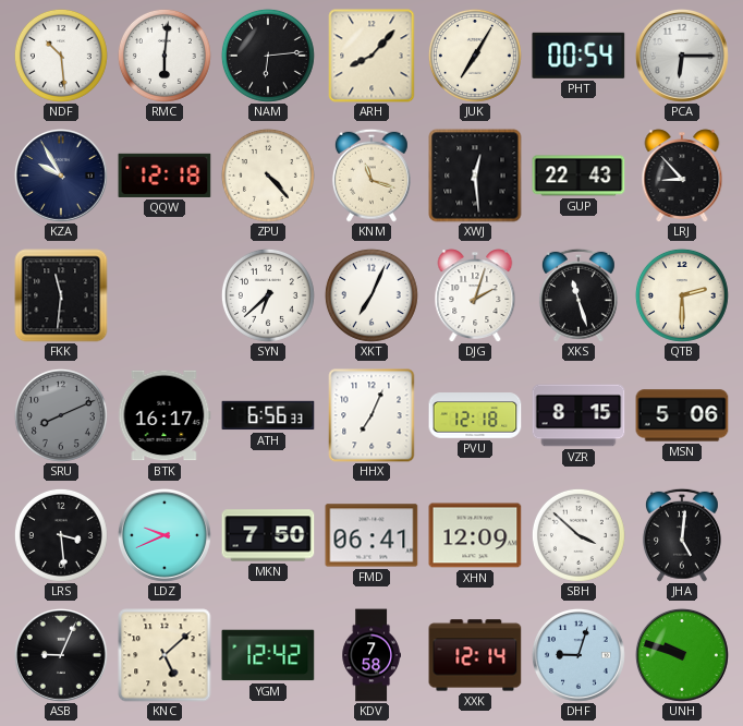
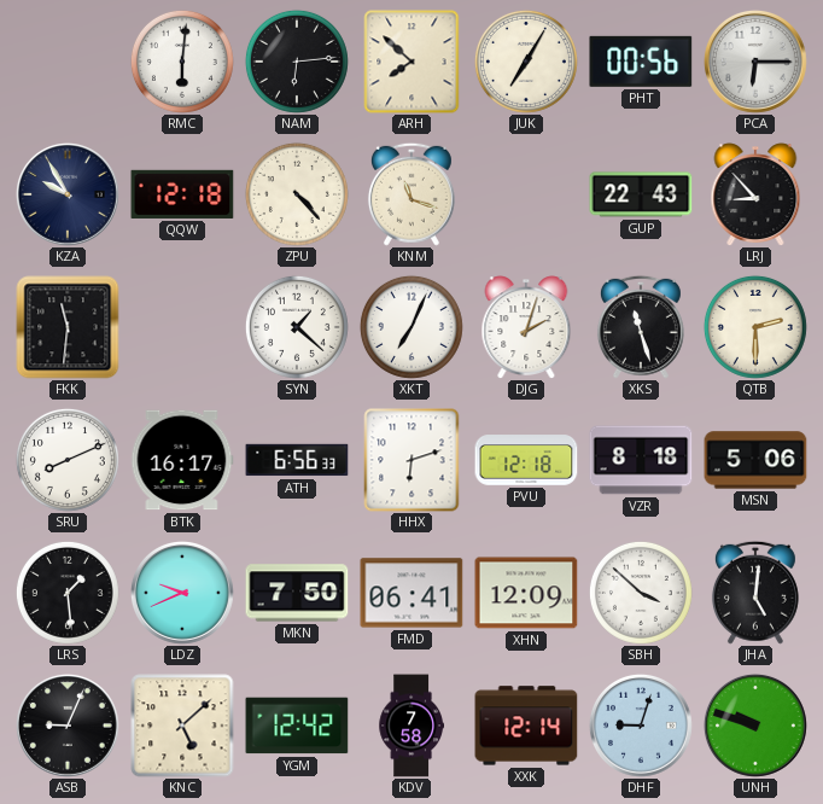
NDF: 10:29 -> none
ARH: 8:07 -> 7:52
PHT: 00:54 -> 00:56
XWJ: 12:29 -> none
SYN: 6:38 -> 1:22
SRU dial: grey -> white
HHX: 7:04 -> 6:12
VZR: 8:15 -> 8:18
LRS: 3:29 -> 1:29
